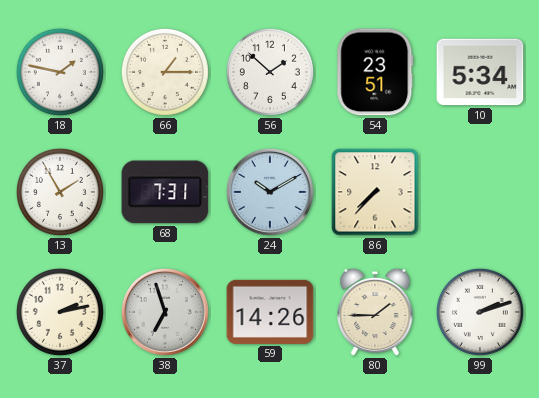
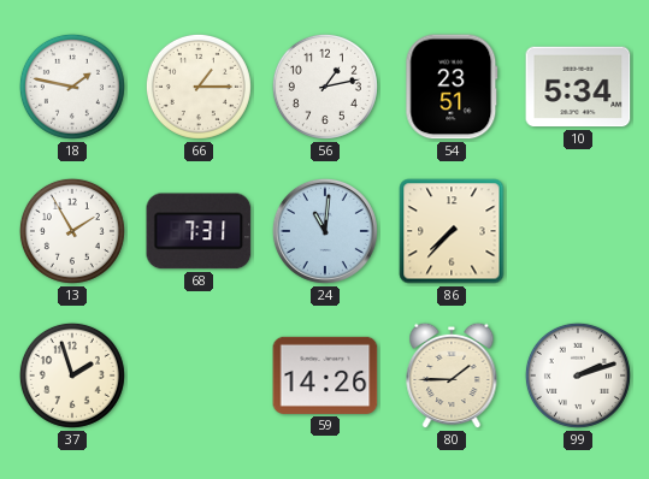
56: 1:52 -> 1:13
24: 10:10 -> 11:01
37: 2:13 -> 1:57
38: 6:57 -> none
